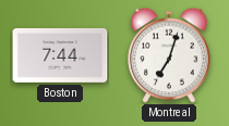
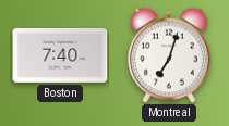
Boston: 7:44 -> 7:40
